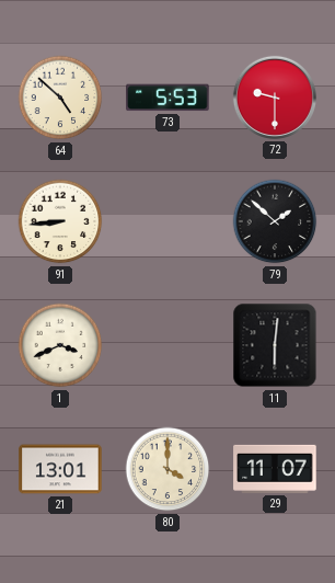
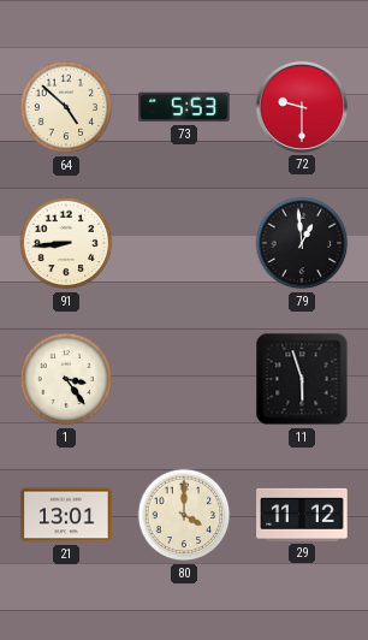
79: 1:52 -> 12:59
1: 3:41 -> 3:24
11: 6:01 -> 5:57
29: 11:07 -> 11:12
